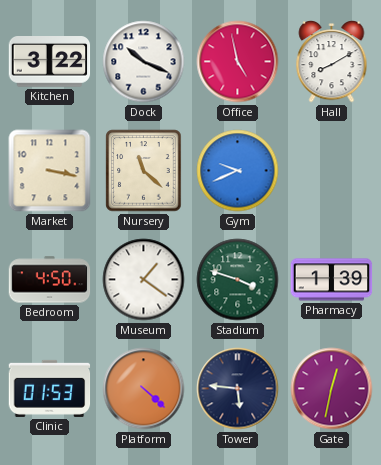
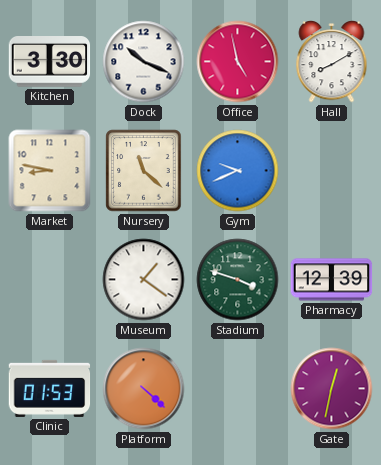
Kitchen: 3:22 -> 3:30
Market: 3:17 -> 8:47
Bedroom: 4:50 -> none
Pharmacy: 1:39 -> 12:39
Tower: 5:46 -> none
